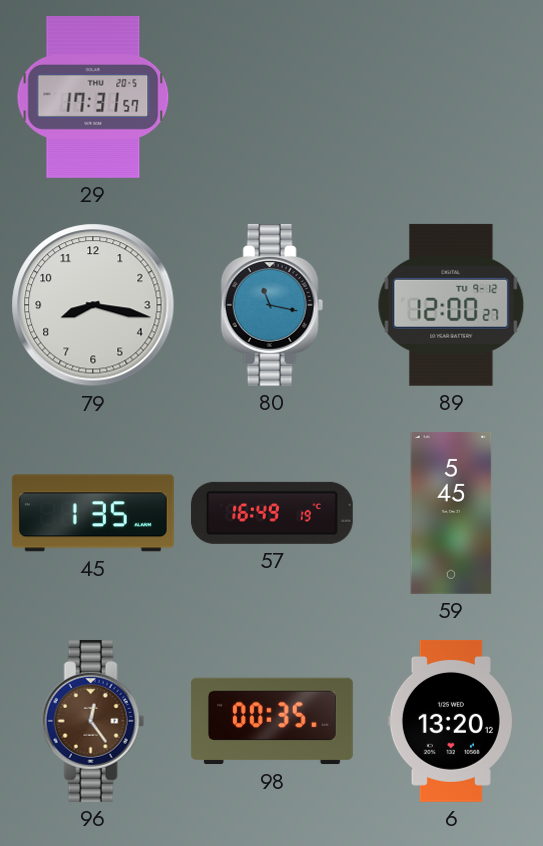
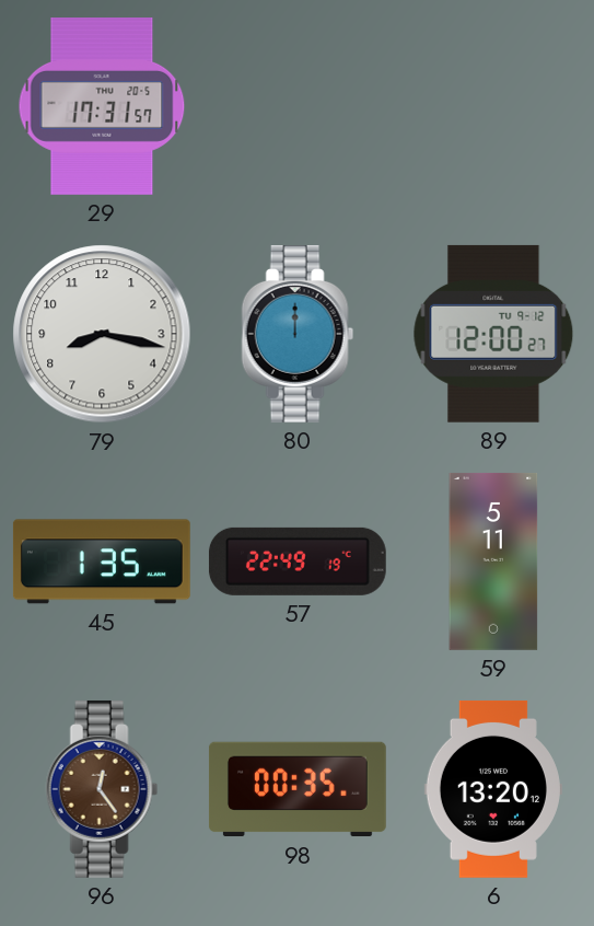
80: 11:17 -> 12:00
57: 16:49 -> 22:49
59: 5:45 -> 5:11
